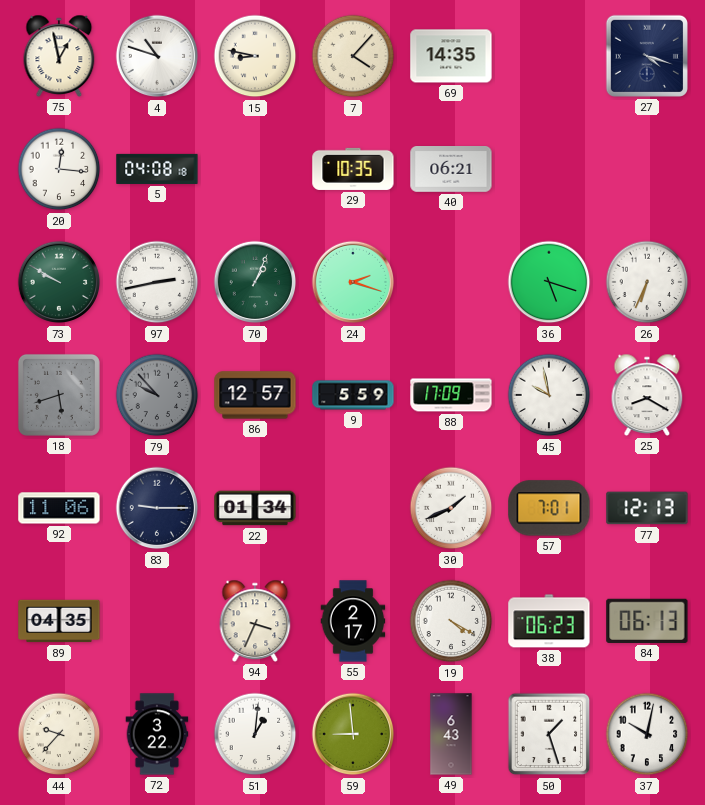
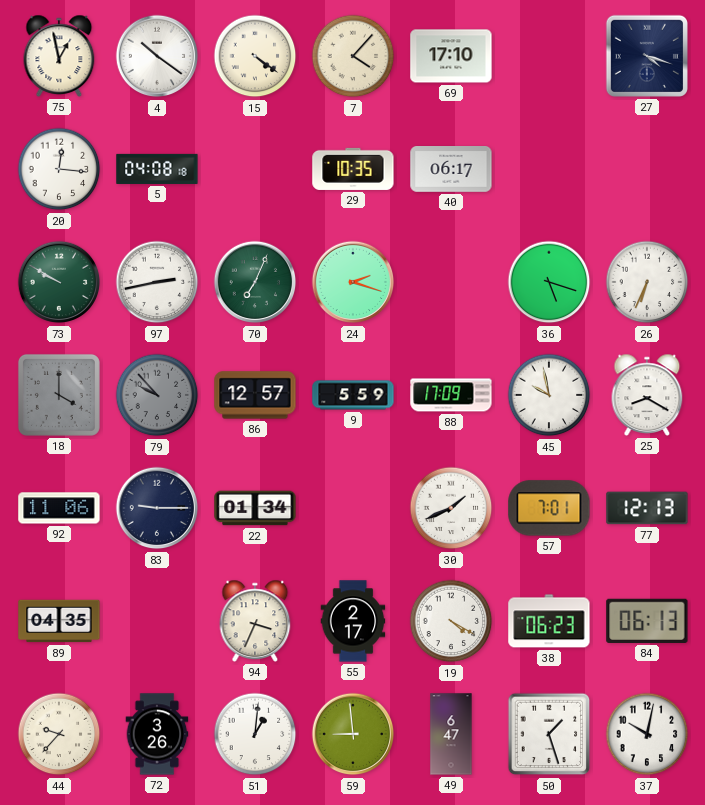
4: 10:48 -> 10:21
15: 8:47 -> 4:21
69: 14:35 -> 17:10
40: 06:21 -> 06:17
70: 1:04 -> 7:04
18: 5:42 -> 4:00
72: 3:22 -> 3:26
49: 6:43 -> 6:47
